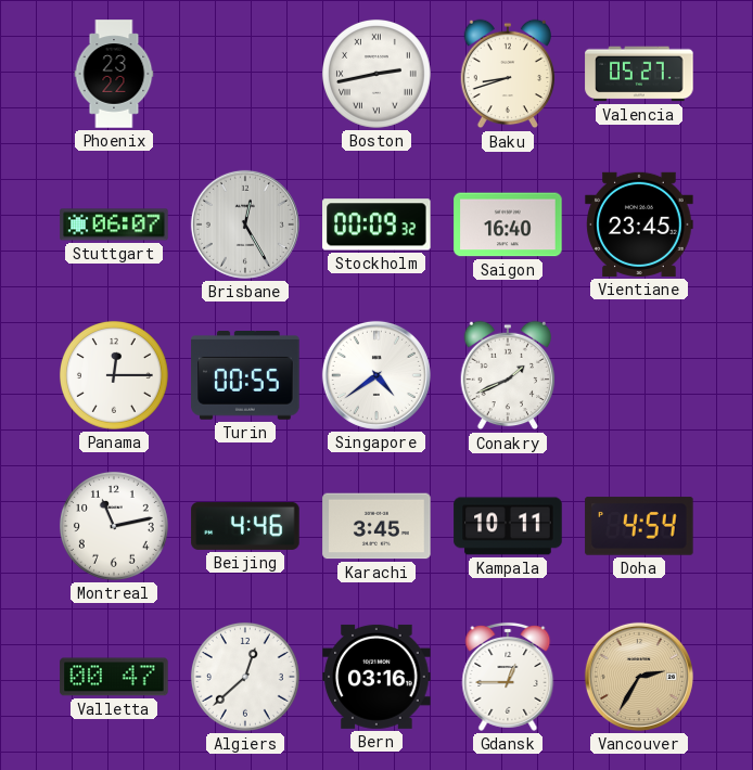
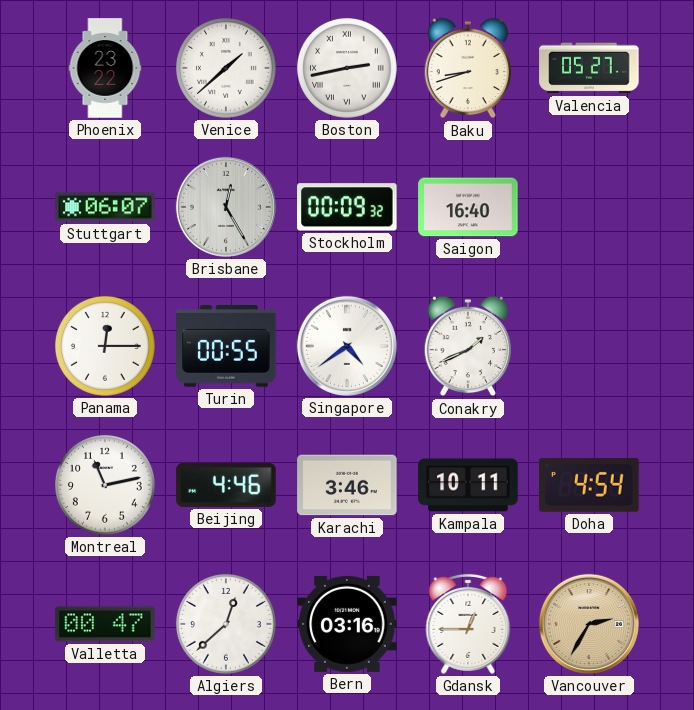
Venice: none -> 1:38
Vientiane: 23:45 -> none
Karachi: 3:45 -> 3:46
